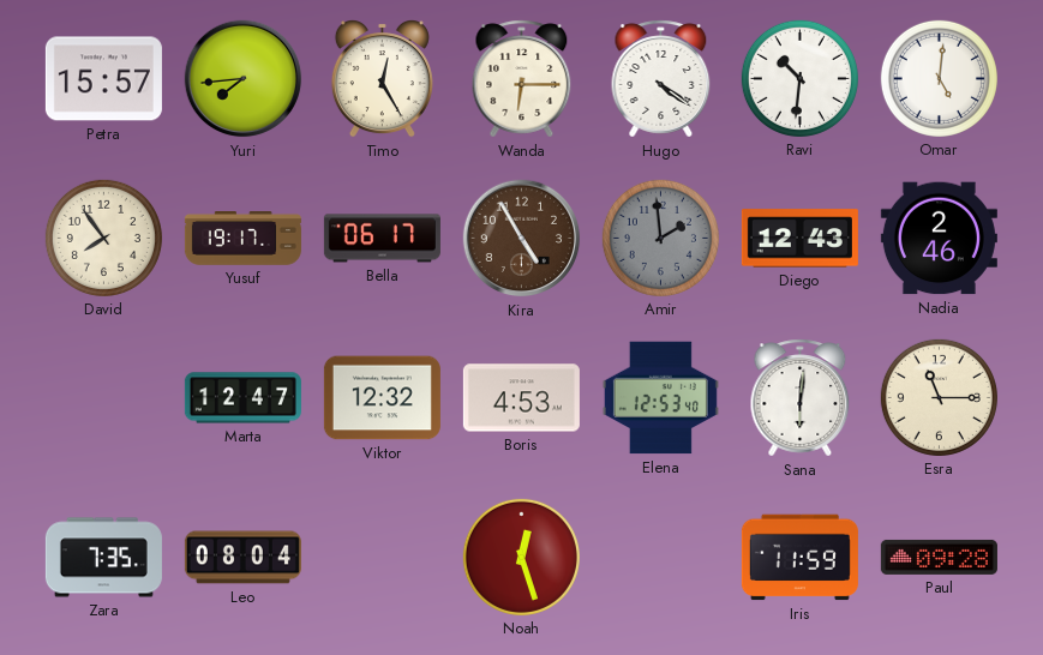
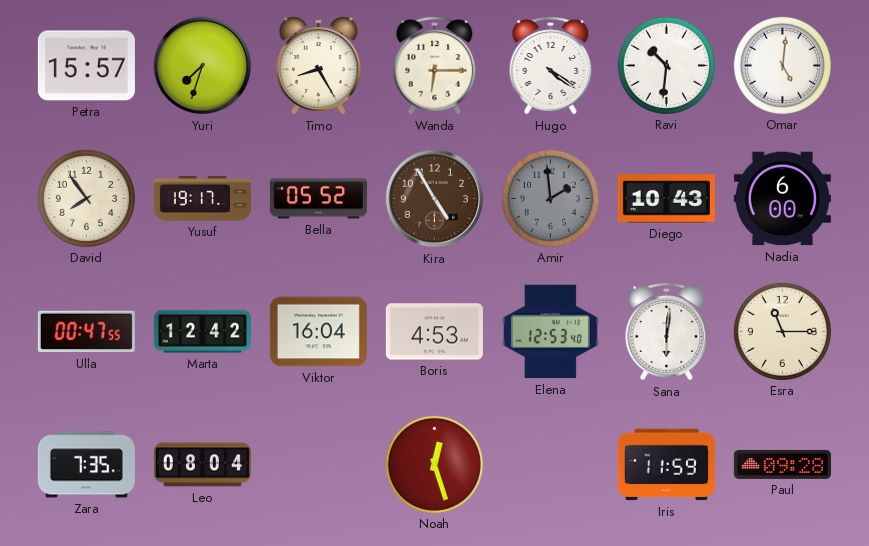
Yuri: 7:44 -> 7:33
Timo: 12:25 -> 8:25
Bella: 06:17 -> 05:52
Diego: 12:43 -> 10:43
Nadia: 2:46 -> 6:00
Ulla: none -> 00:47
Marta: 12:47 -> 12:42
Viktor: 12:32 -> 16:04
